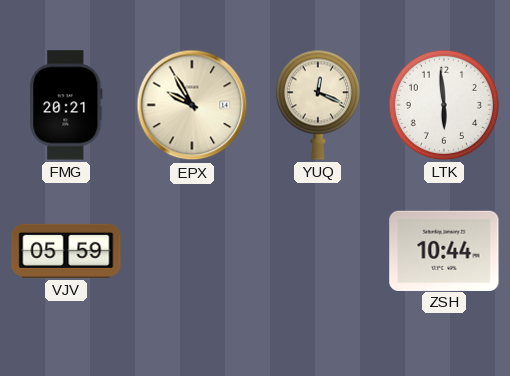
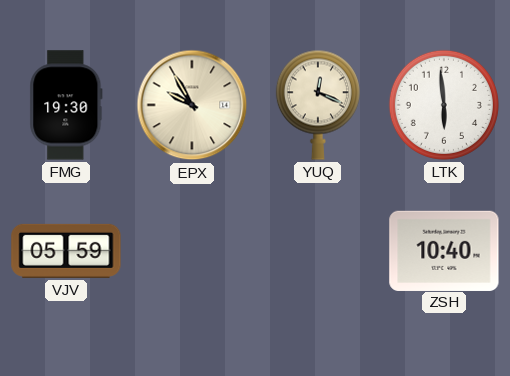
FMG: 20:21 -> 19:30
ZSH: 10:44 -> 10:40
